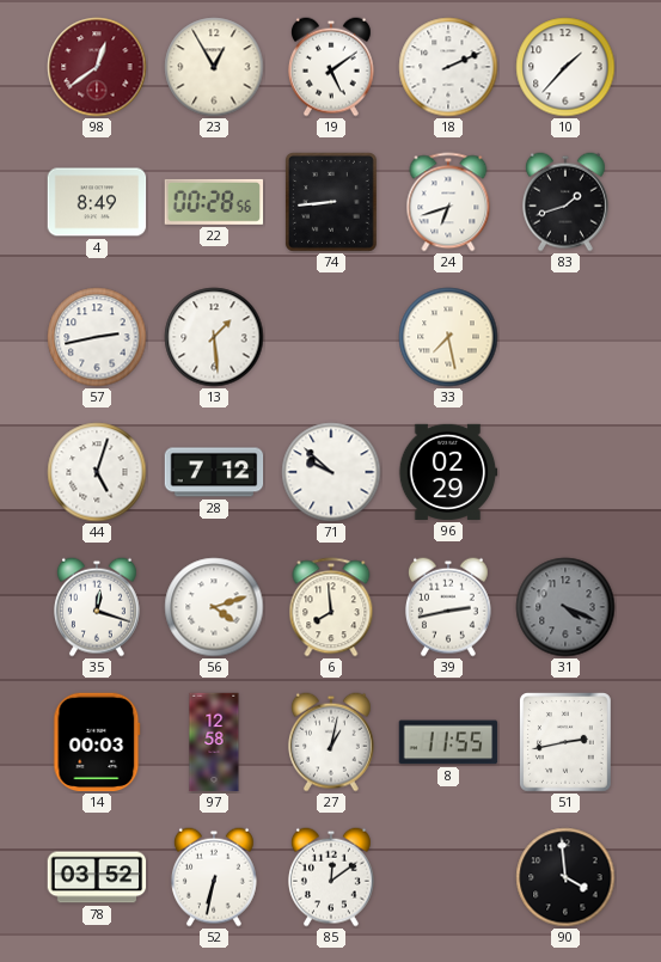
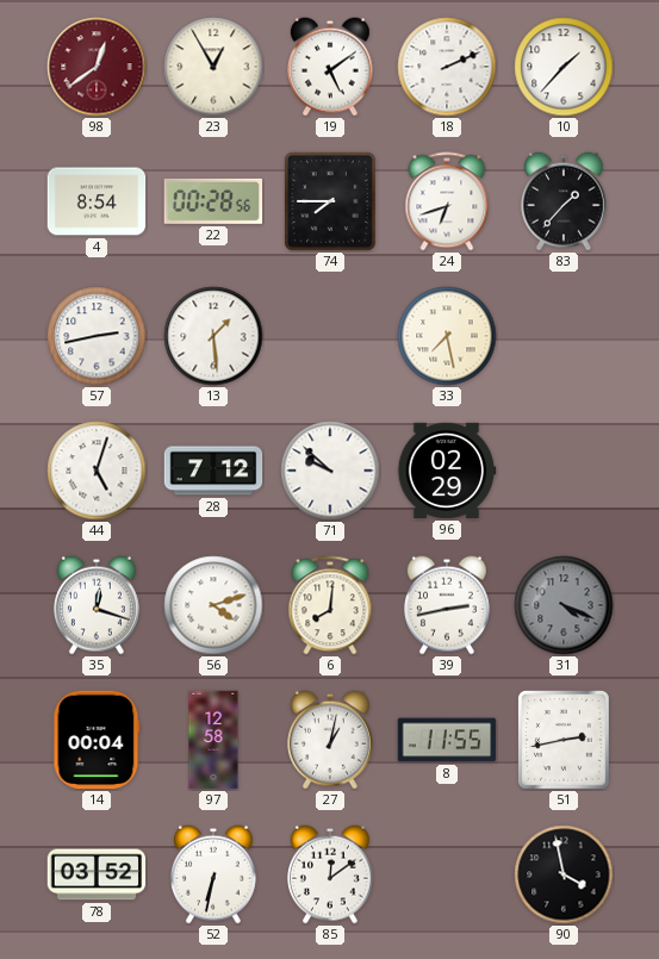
4: 8:49 -> 8:54
74: 8:44 -> 7:45
83: 1:42 -> 1:37
6: 7:59 -> 8:01
14: 00:03 -> 00:04
90: 3:59 -> 3:58
